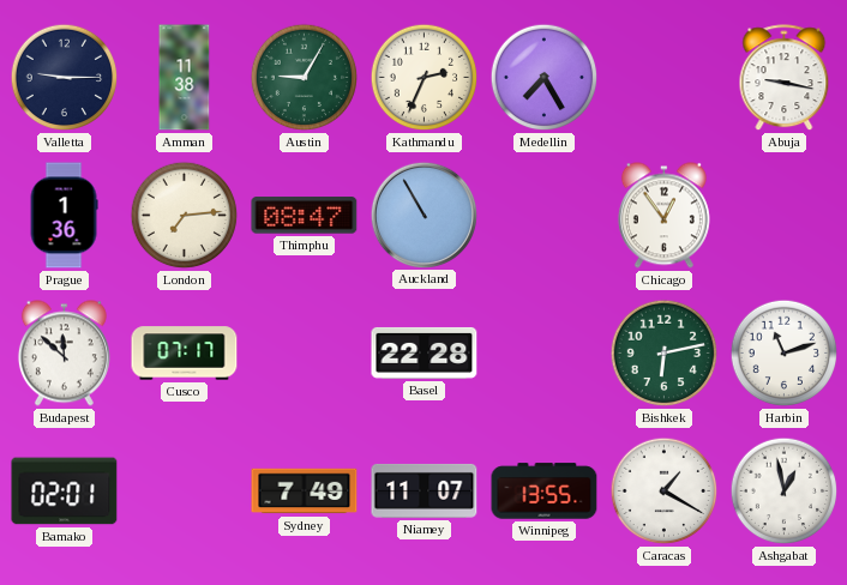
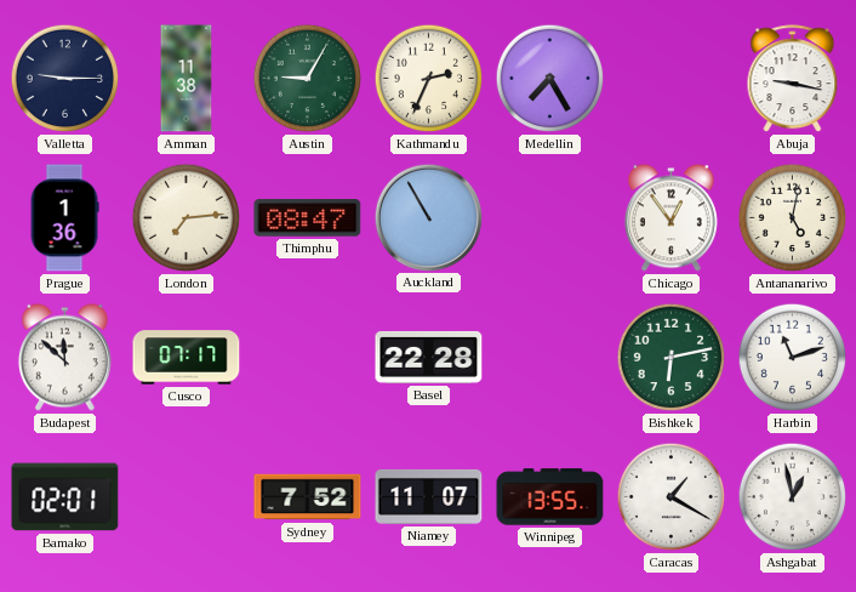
Antananarivo: none -> 5:02
Sydney: 7:49 -> 7:52
